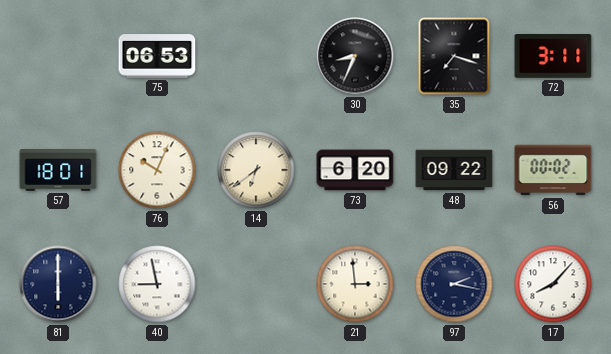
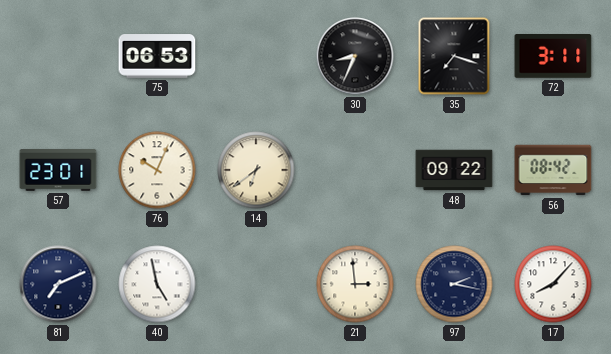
57: 18:01 -> 23:01
73: 6:20 -> none
56: 00:02 -> 08:42
81: 6:00 -> 7:11
40: 8:58 -> 4:58
